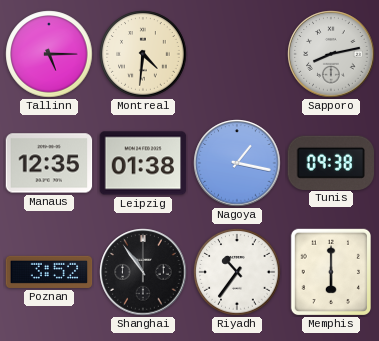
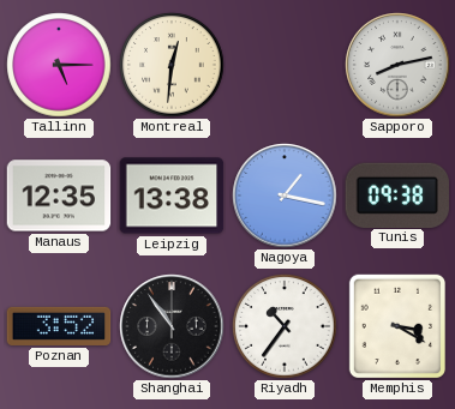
Montreal: 4:31 -> 12:31
Leipzig: 01:38 -> 13:38
Memphis: 6:00 -> 3:20
